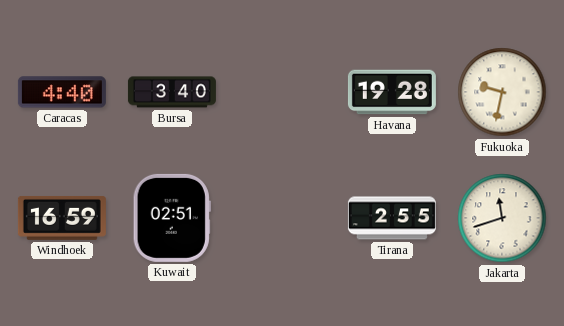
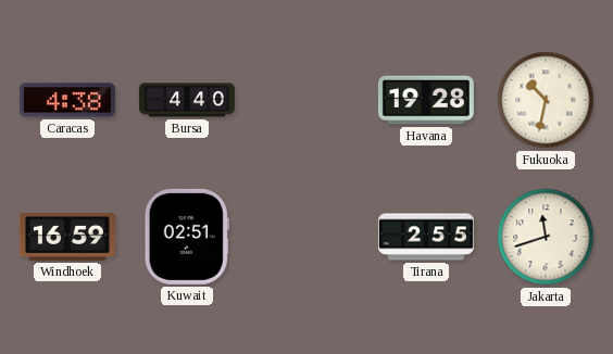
Caracas: 4:40 -> 4:38
Bursa: 3:40 -> 4:40
Fukuoka: 9:32 -> 10:32
